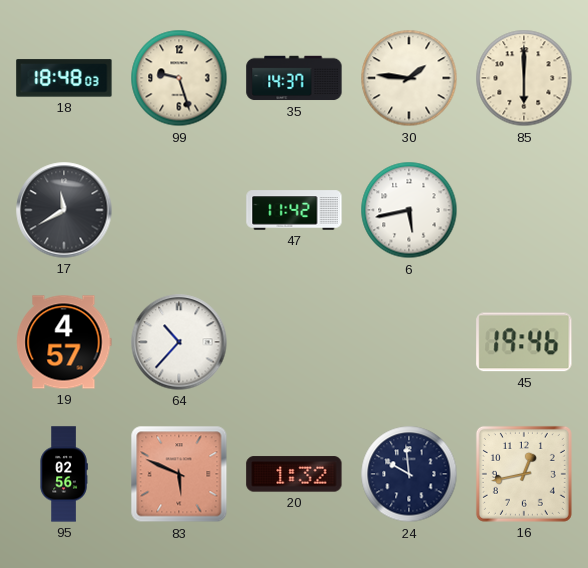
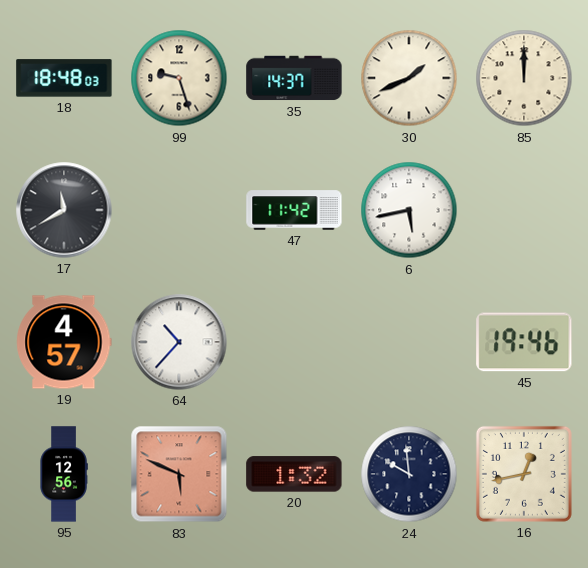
30: 1:46 -> 1:41
85: 6:00 -> 12:00
95: 02:56 -> 12:56
